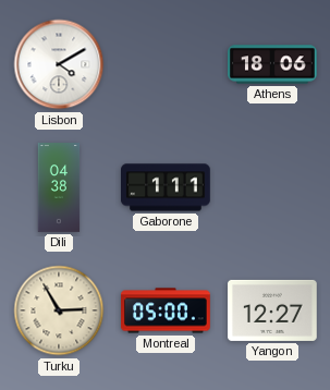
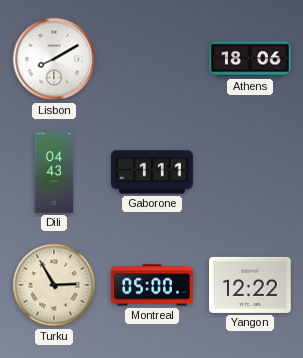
Lisbon: 4:10 -> 8:10
Dili: 04:38 -> 04:43
Yangon: 12:27 -> 12:22
